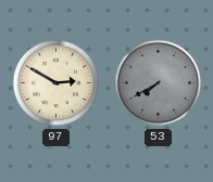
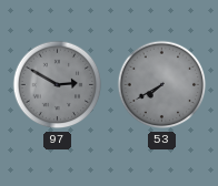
97 dial: cream -> grey
